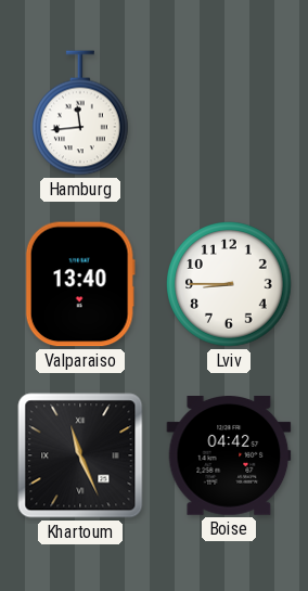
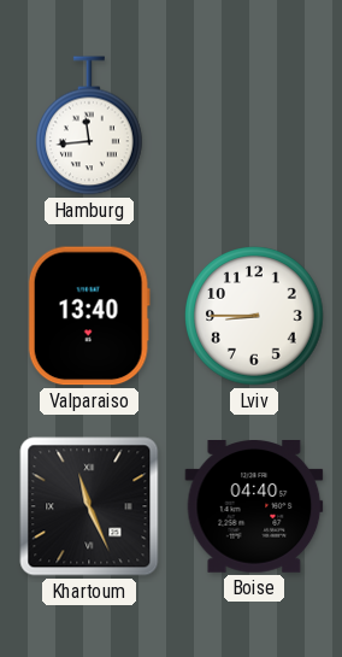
Boise: 04:42 -> 04:40
